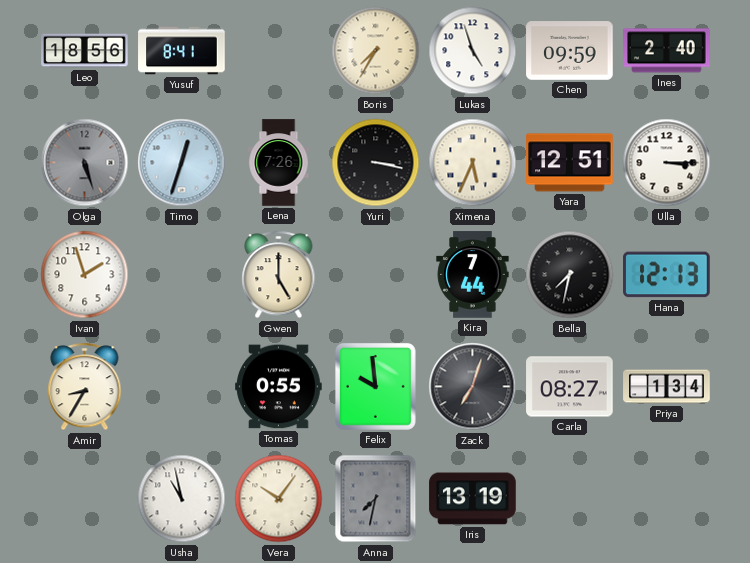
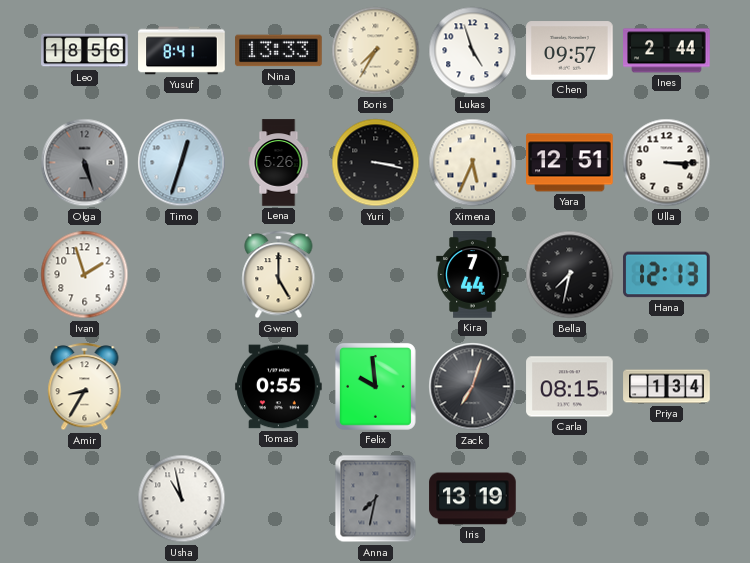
Nina: none -> 13:33
Chen: 09:59 -> 09:57
Ines: 2:40 -> 2:44
Lena: 7:26 -> 5:26
Carla: 08:27 -> 08:15
Vera: 10:06 -> none
